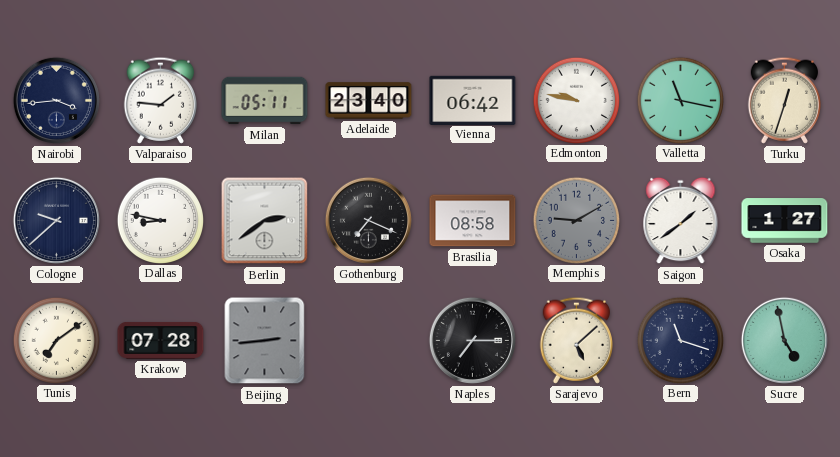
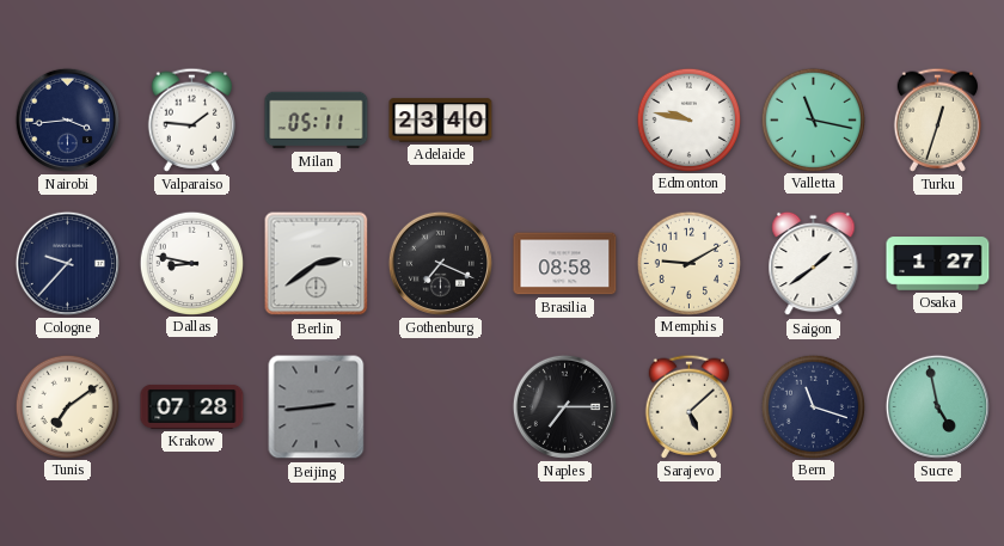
Vienna: 06:42 -> none
Cologne: 9:38 -> 9:37
Memphis dial: grey -> cream
